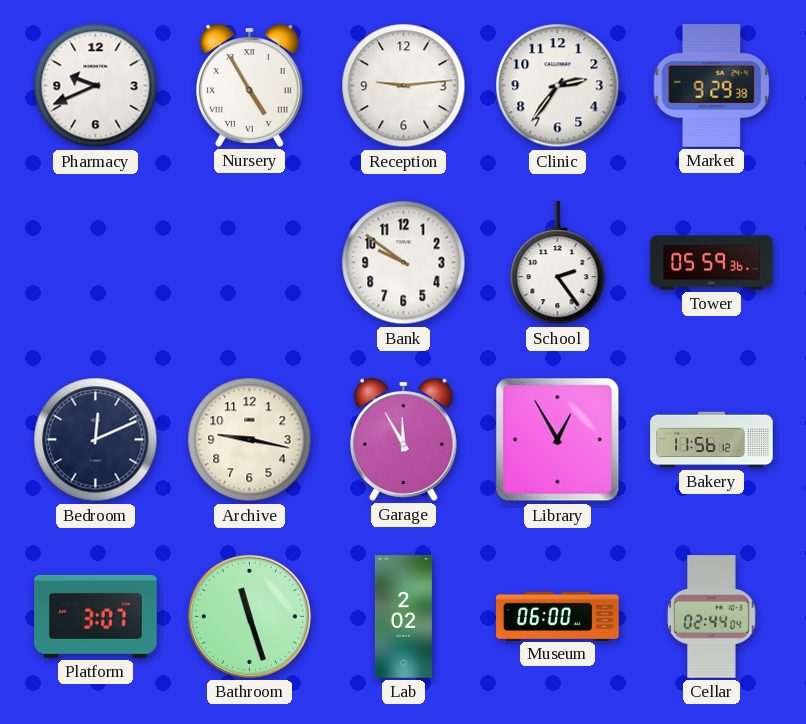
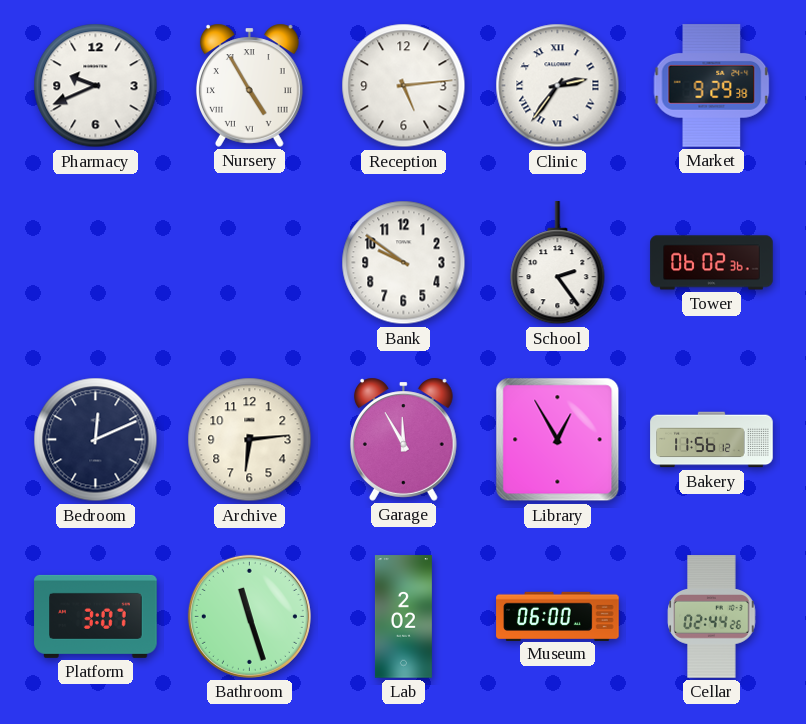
Reception: 9:14 -> 5:14
Clinic numerals: Arabic -> Roman
Tower: 05:59 -> 06:02
Archive: 9:17 -> 6:14
Cellar: 02:44:04 -> 02:44:26
